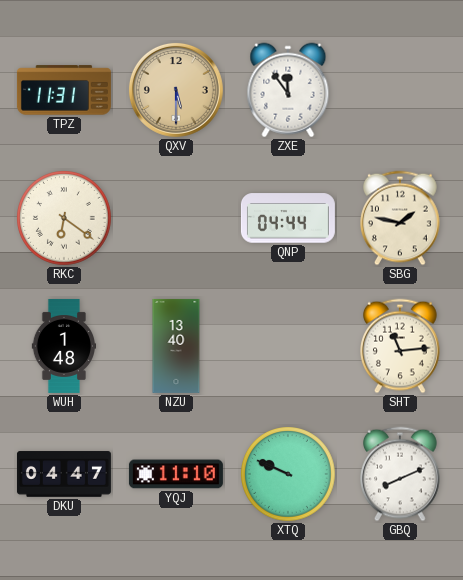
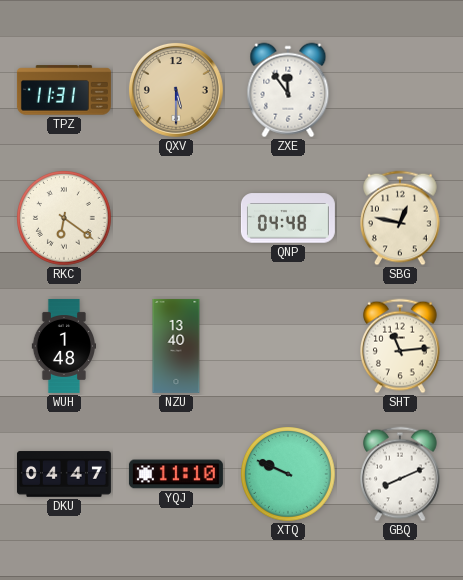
QNP: 04:44 -> 04:48
SBG: 1:47 -> 12:47
